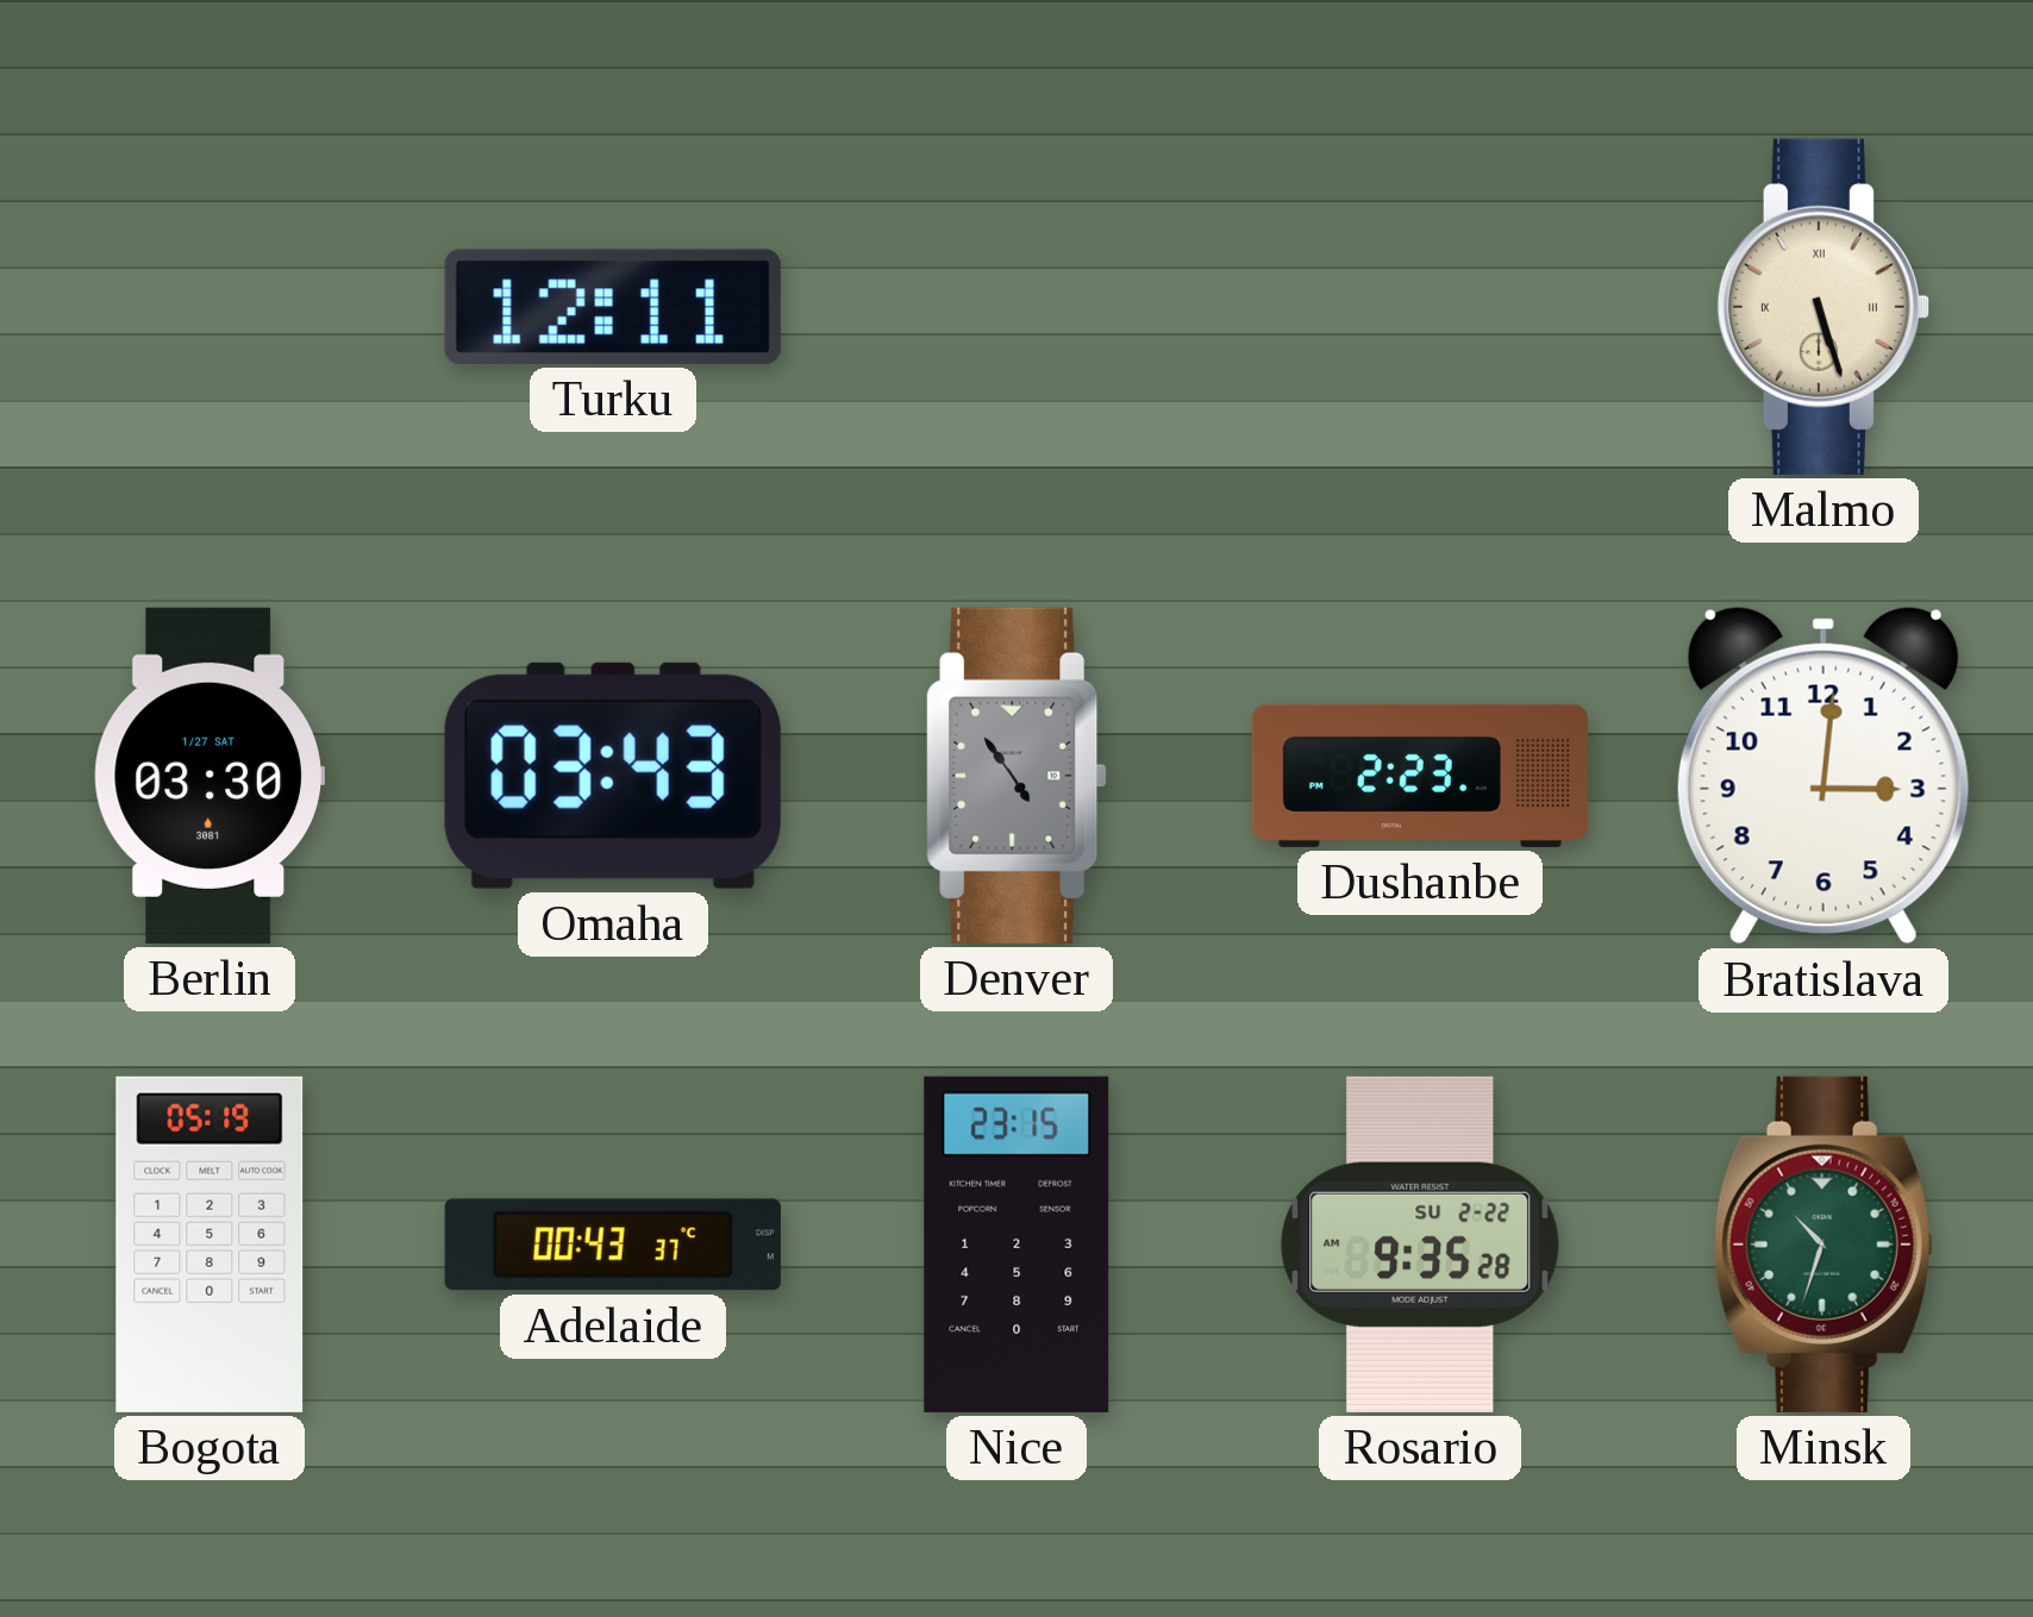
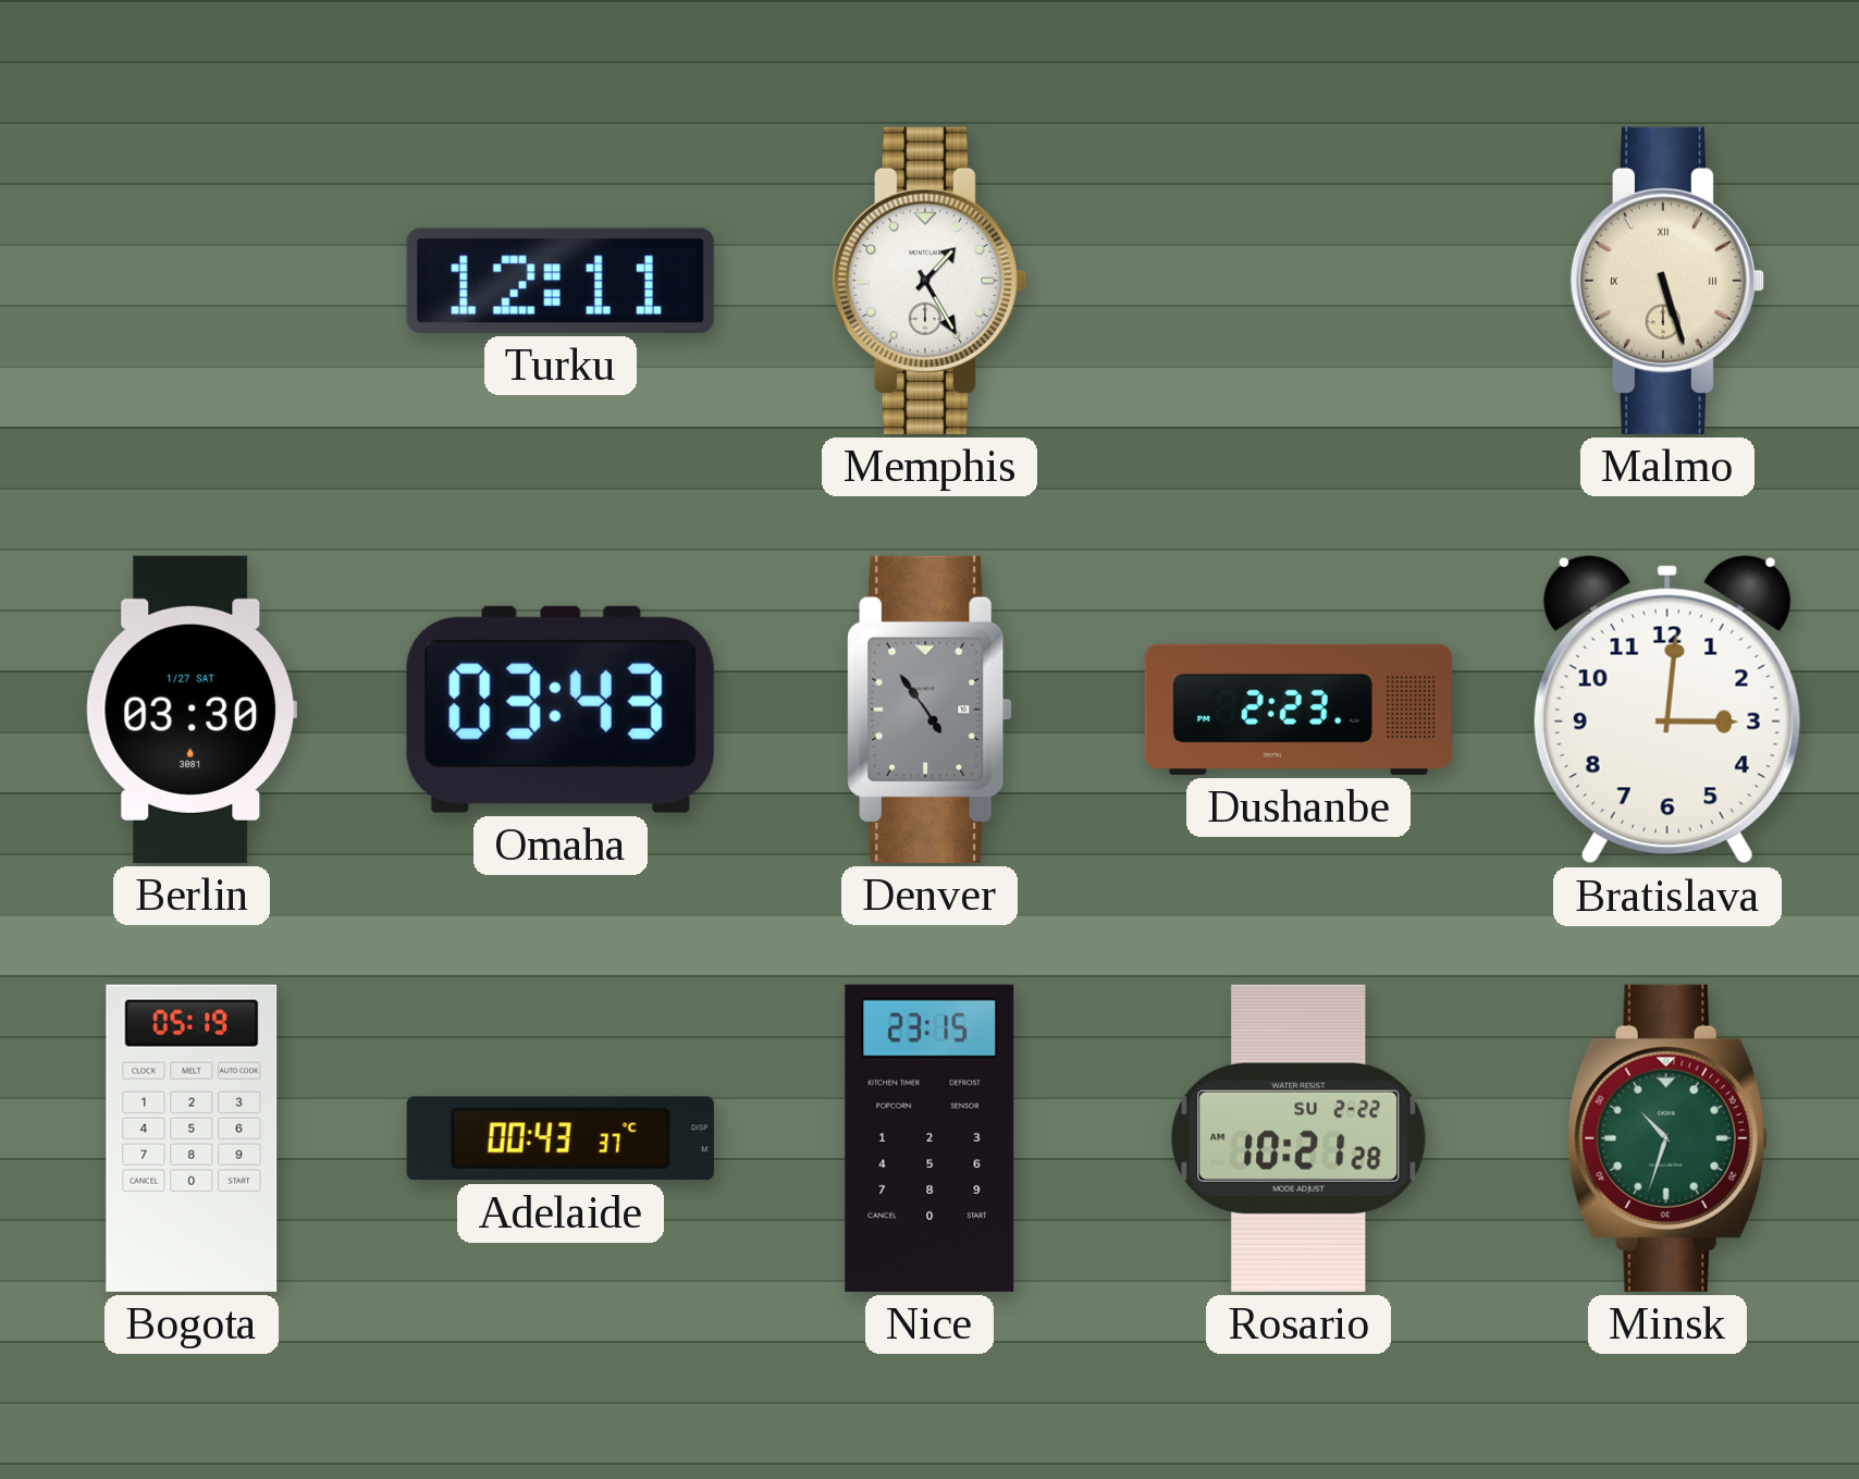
Memphis: none -> 1:25
Rosario: 9:35 -> 10:21
